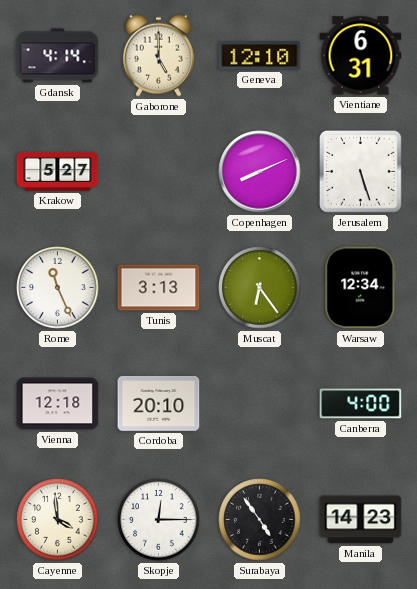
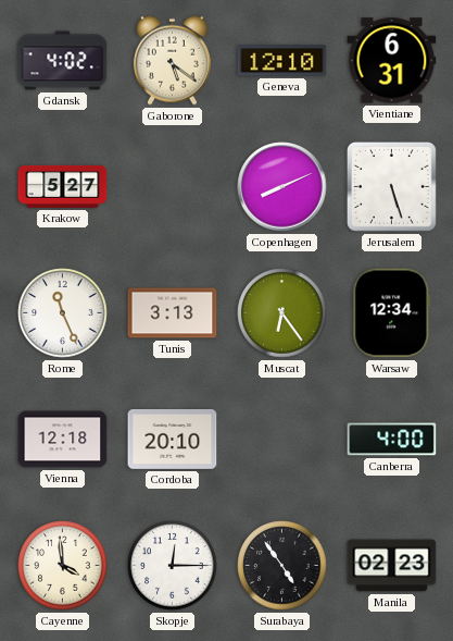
Gdansk: 4:14 -> 4:02
Gaborone: 5:00 -> 5:21
Manila: 14:23 -> 02:23
